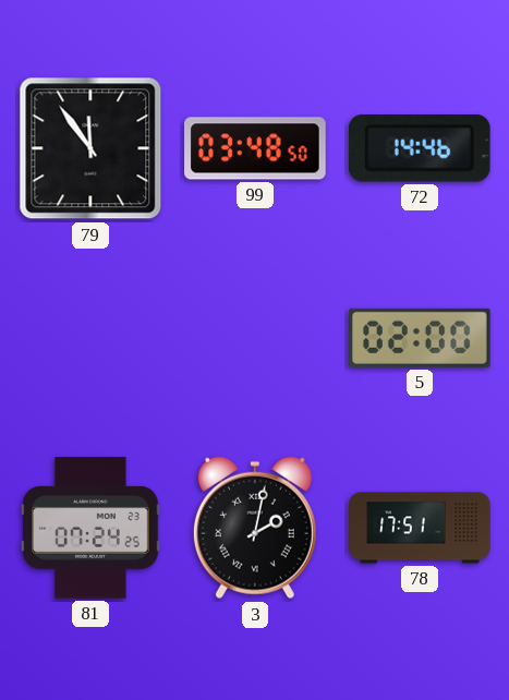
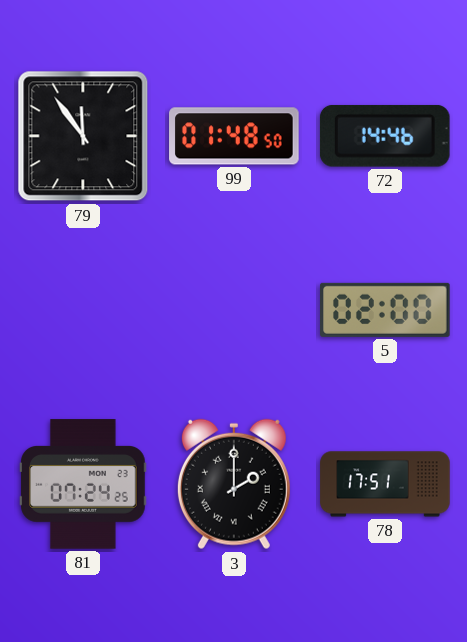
99: 03:48 -> 01:48
3: 2:02 -> 2:00
